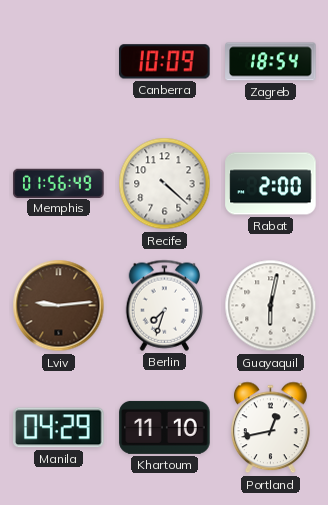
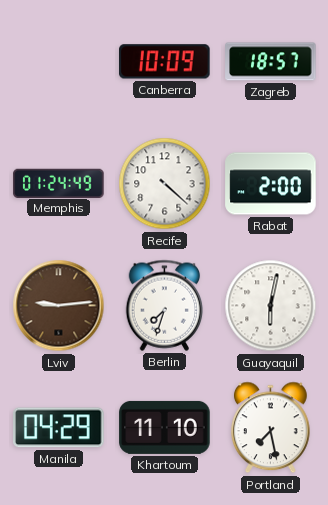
Zagreb: 18:54 -> 18:57
Memphis: 01:56 -> 01:24
Portland: 12:43 -> 7:28
